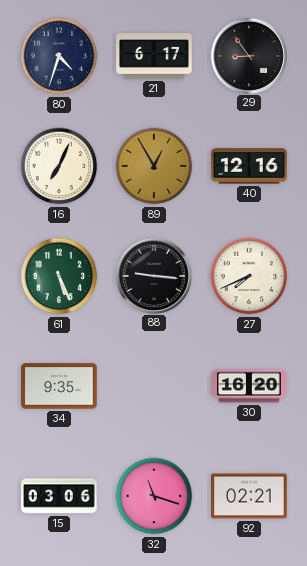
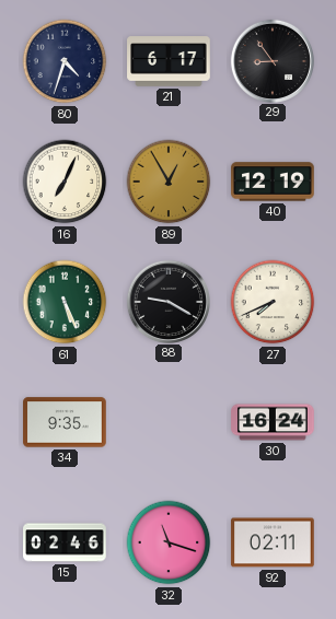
40: 12:16 -> 12:19
88: 9:16 -> 9:20
30: 16:20 -> 16:24
15: 03:06 -> 02:46
92: 02:21 -> 02:11
